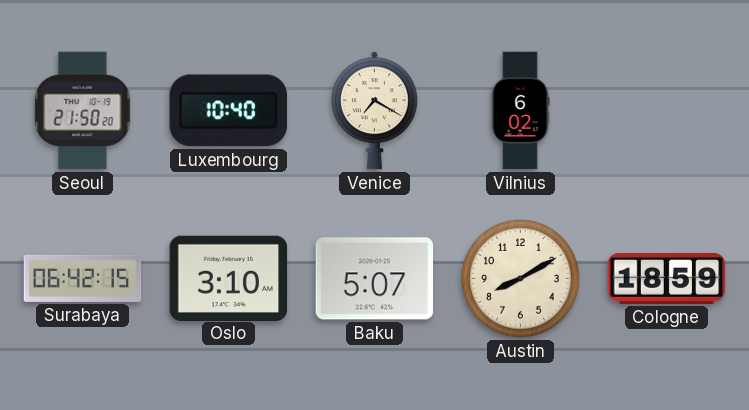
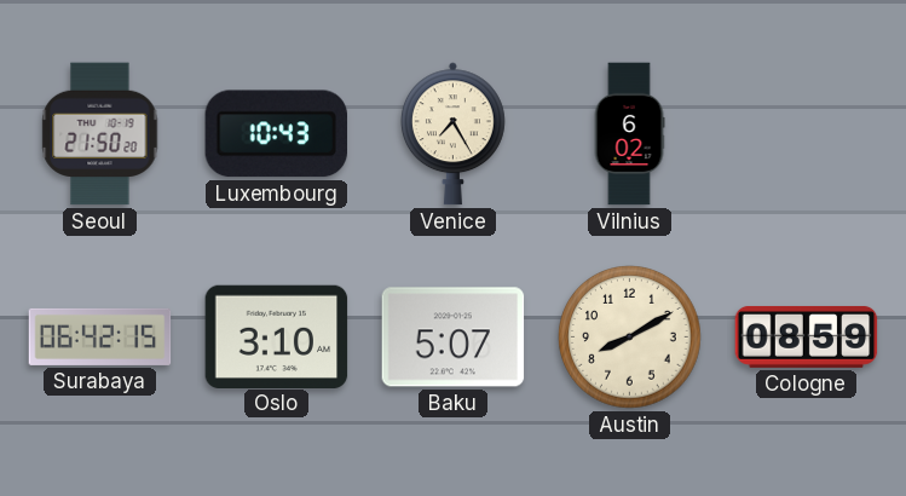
Luxembourg: 10:40 -> 10:43
Venice: 7:20 -> 7:25
Cologne: 18:59 -> 08:59
